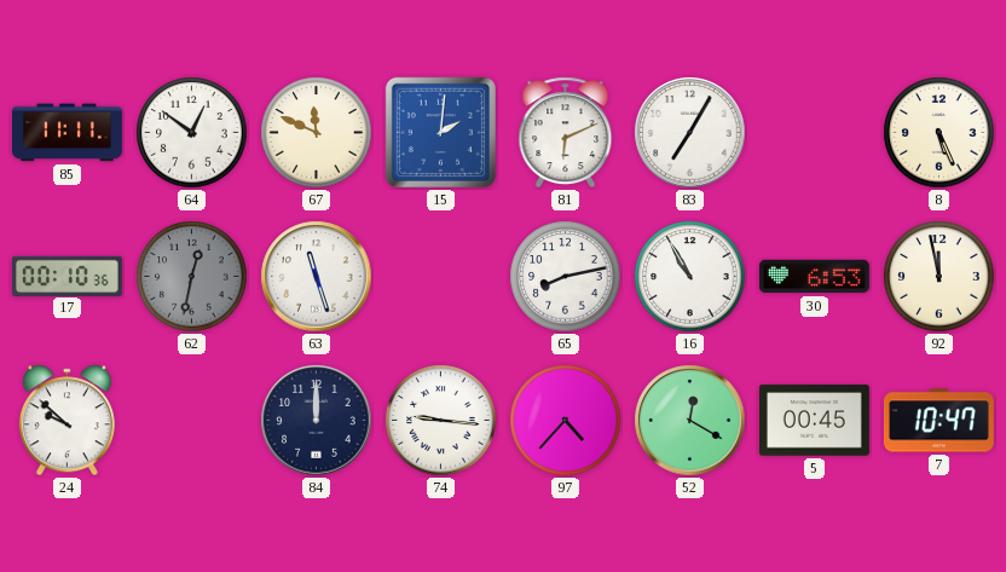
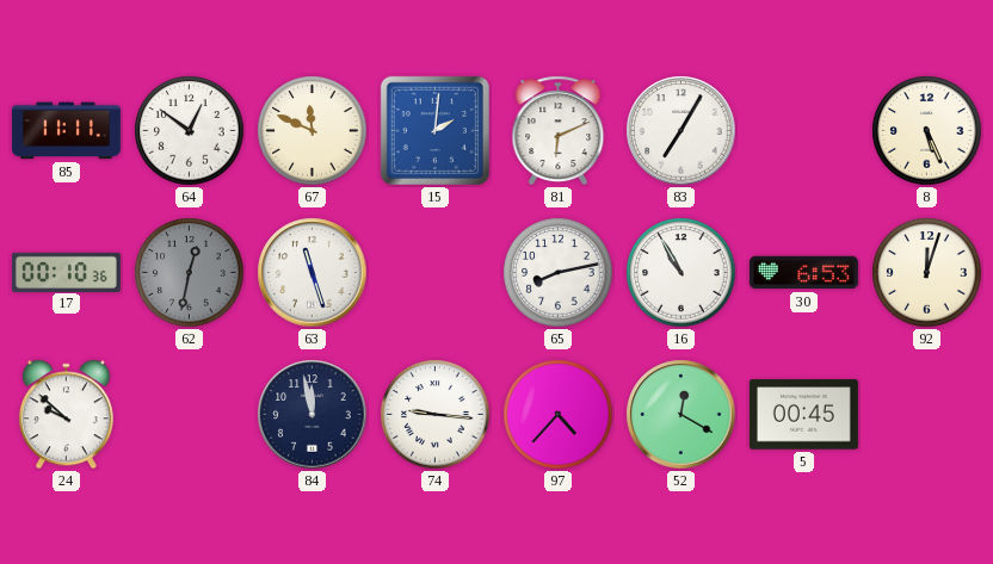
92: 11:58 -> 12:03
84: 12:00 -> 11:58
7: 10:47 -> none
